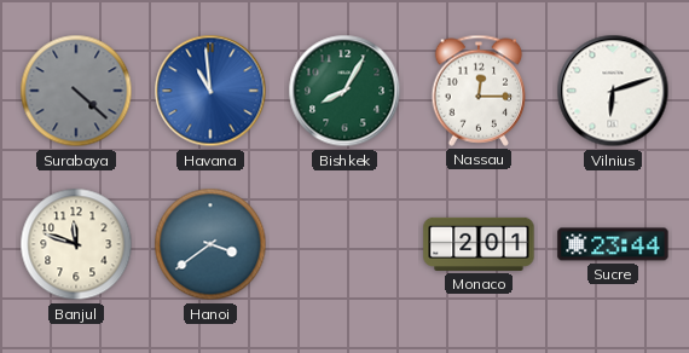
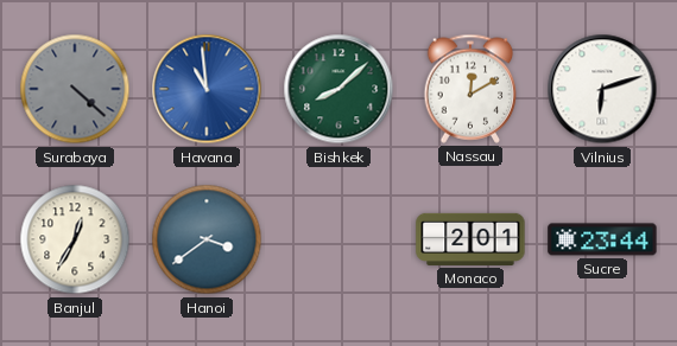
Bishkek: 8:05 -> 8:08
Nassau: 12:15 -> 12:10
Banjul: 11:48 -> 12:35
